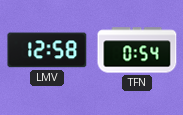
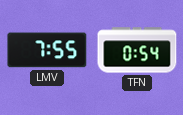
LMV: 12:58 -> 7:55
